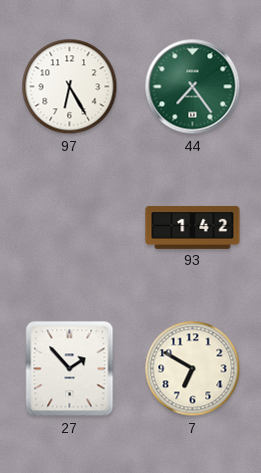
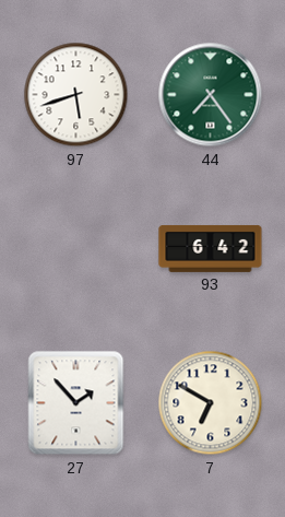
97: 6:25 -> 5:42
93: 1:42 -> 6:42
